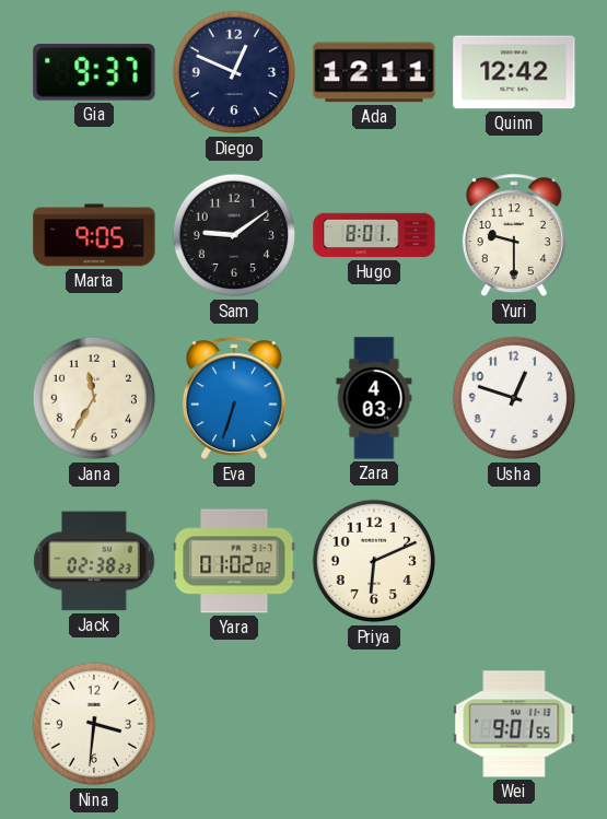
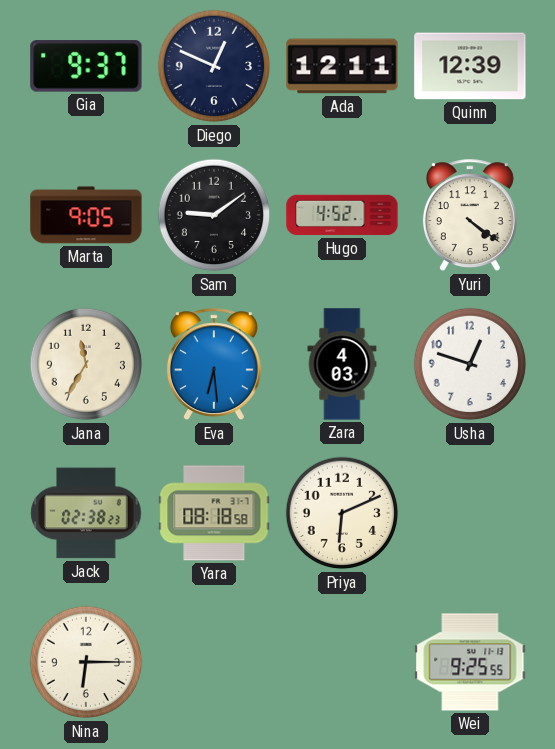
Quinn: 12:42 -> 12:39
Hugo: 8:01 -> 4:52
Yuri: 9:30 -> 4:21
Eva: 6:33 -> 6:29
Yara: 01:02 -> 08:18
Nina: 3:31 -> 6:15
Wei: 9:01 -> 9:25
